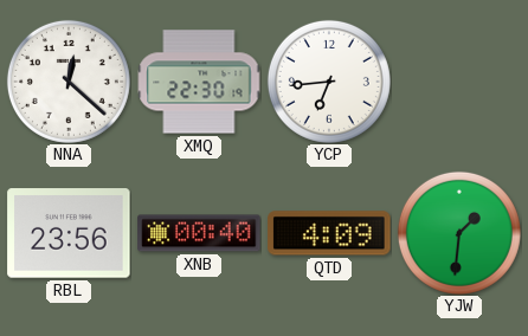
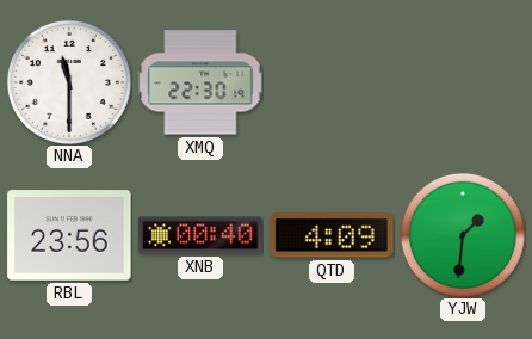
NNA: 12:22 -> 11:30
YCP: 6:44 -> none
